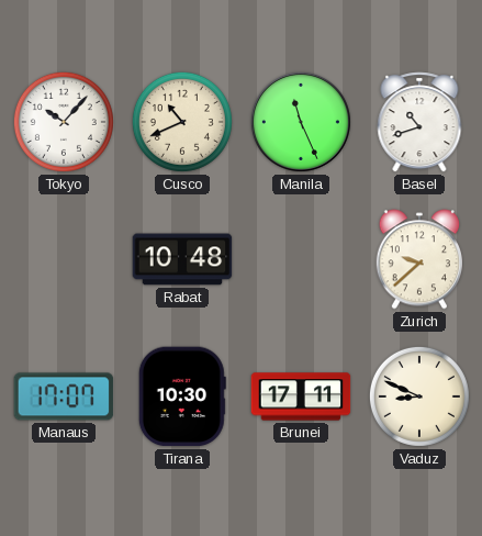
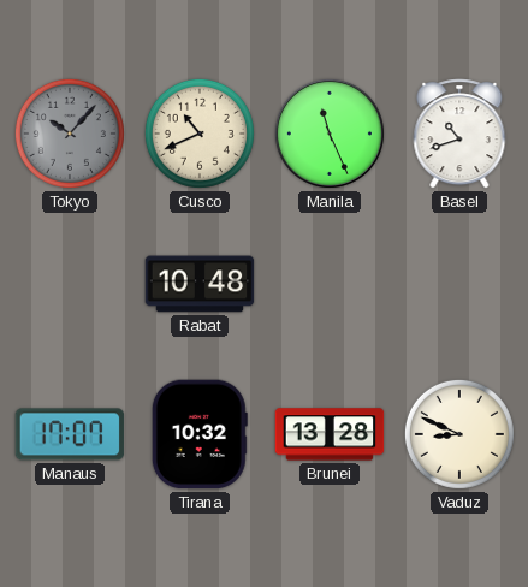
Tokyo dial: white -> grey
Zurich: 9:38 -> none
Tirana: 10:30 -> 10:32
Brunei: 17:11 -> 13:28
